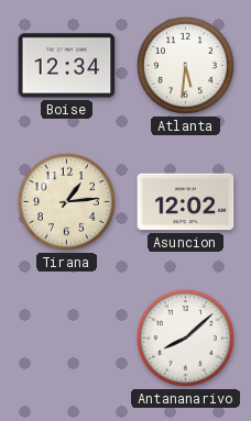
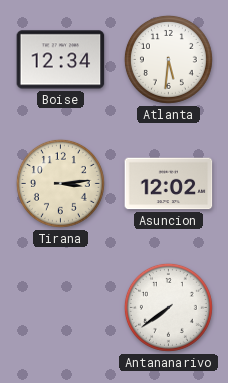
Tirana: 1:14 -> 3:14
Antananarivo: 8:08 -> 7:39
